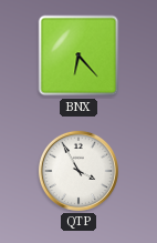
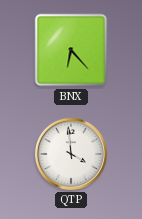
QTP: 3:55 -> 3:59
